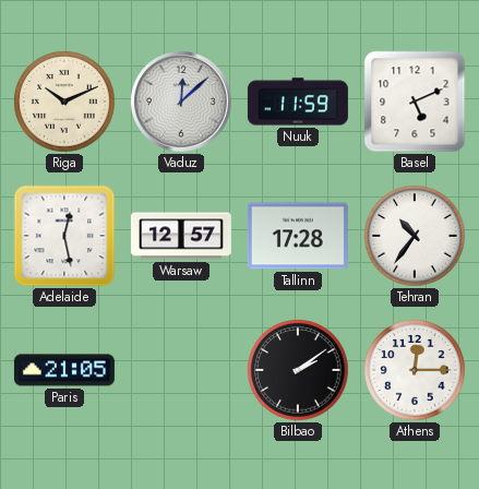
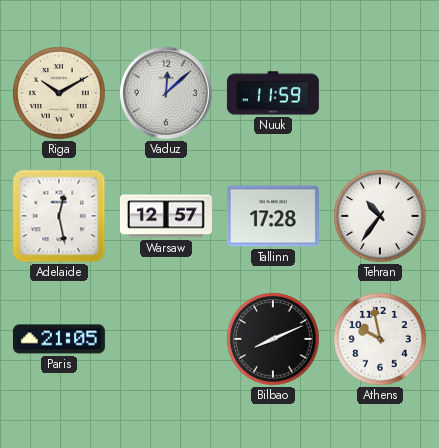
Riga: 10:11 -> 10:10
Basel: 5:11 -> none
Bilbao: 2:09 -> 8:11
Athens: 12:15 -> 9:58
